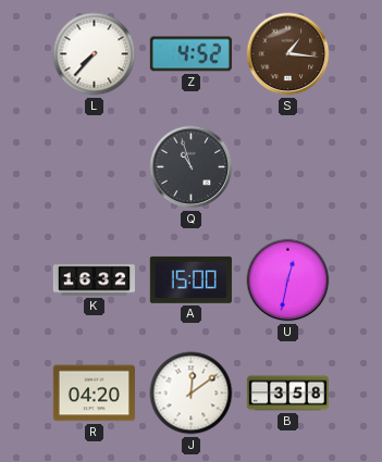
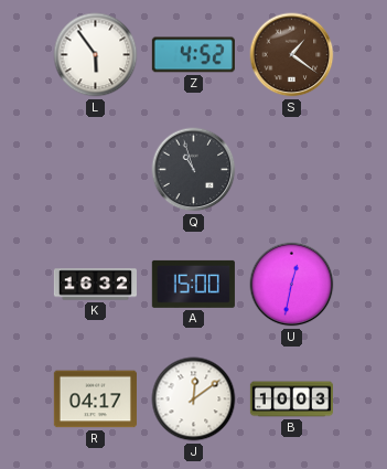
L: 7:37 -> 5:54
S: 1:16 -> 1:21
R: 04:20 -> 04:17
B: 3:58 -> 10:03
